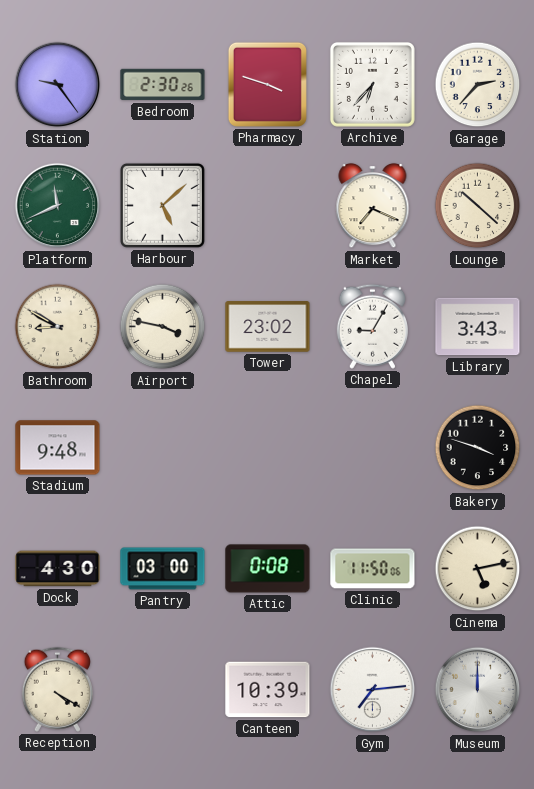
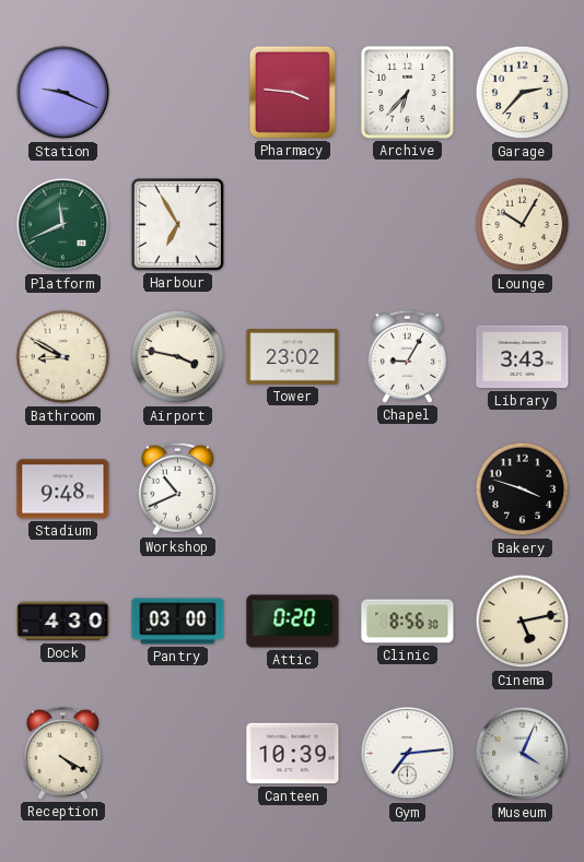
Station: 9:24 -> 9:19
Bedroom: 2:30 -> none
Pharmacy: 3:48 -> 3:46
Harbour: 5:08 -> 6:55
Market: 7:19 -> none
Lounge: 10:22 -> 10:05
Workshop: none -> 10:41
Attic: 0:08 -> 0:20
Clinic: 11:50 -> 8:56
Museum: 12:00 -> 4:04
